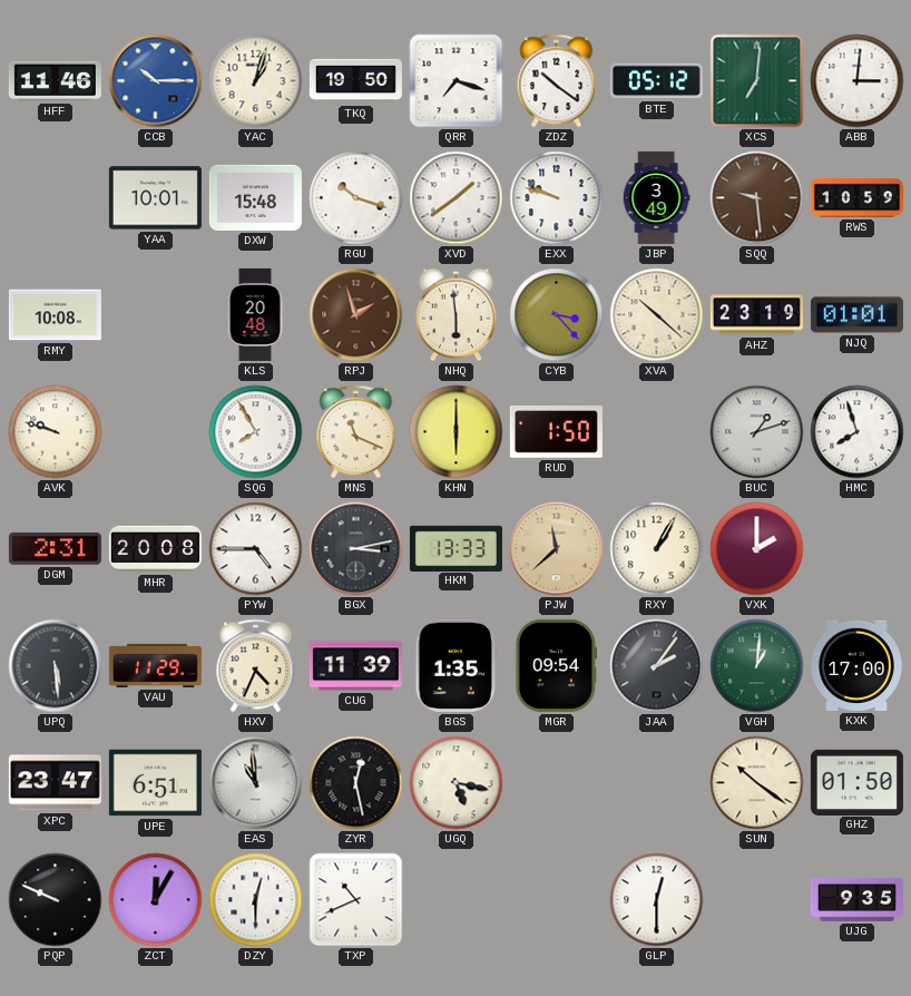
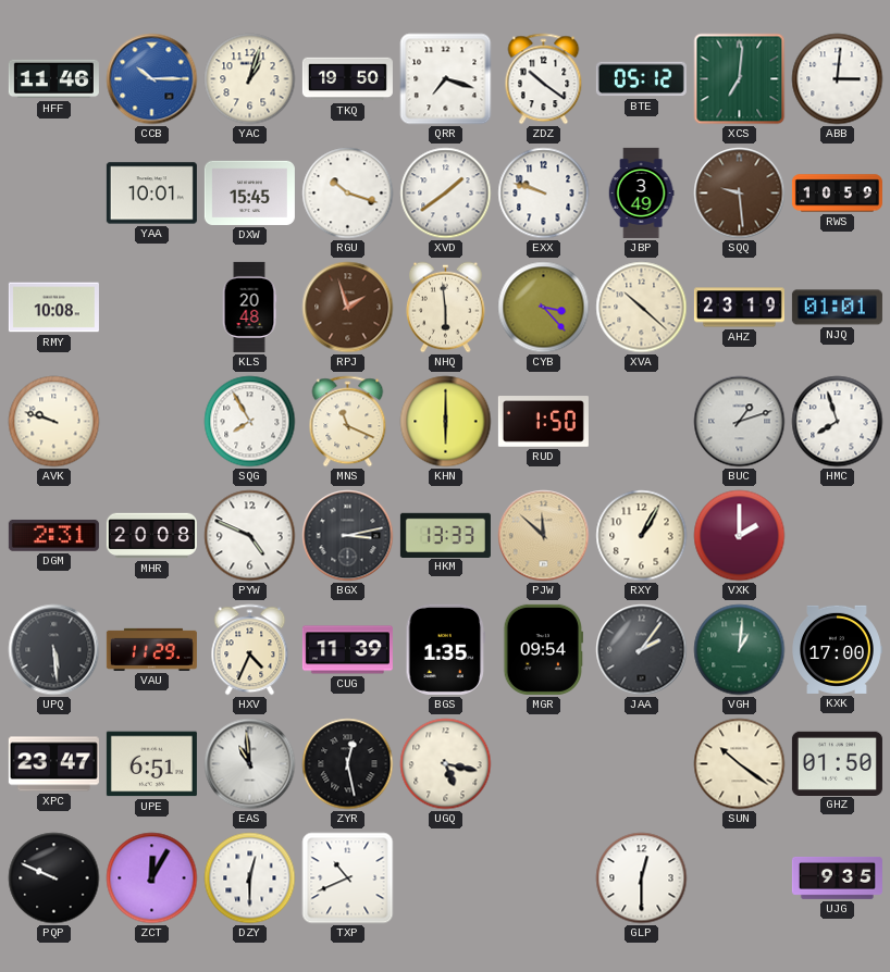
DXW: 15:48 -> 15:45
PYW: 4:45 -> 4:49
PJW: 11:38 -> 11:52
